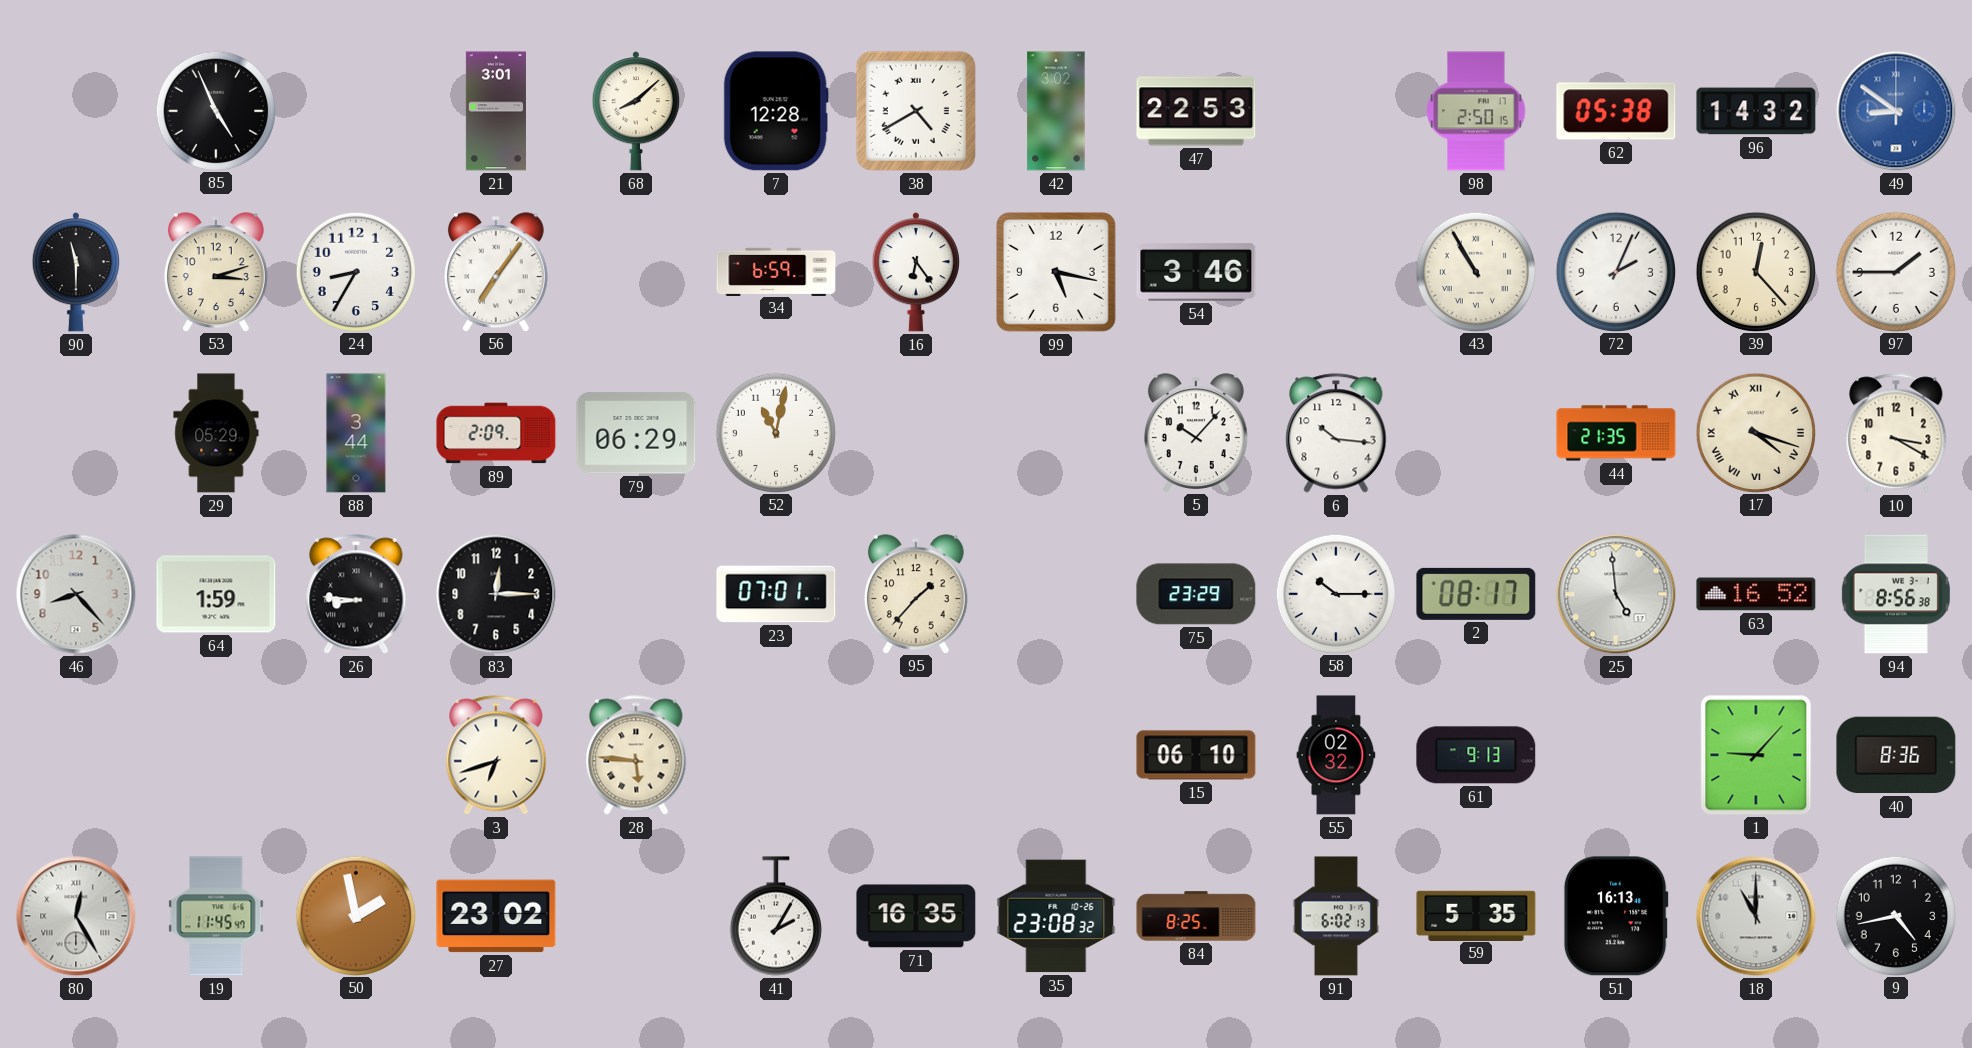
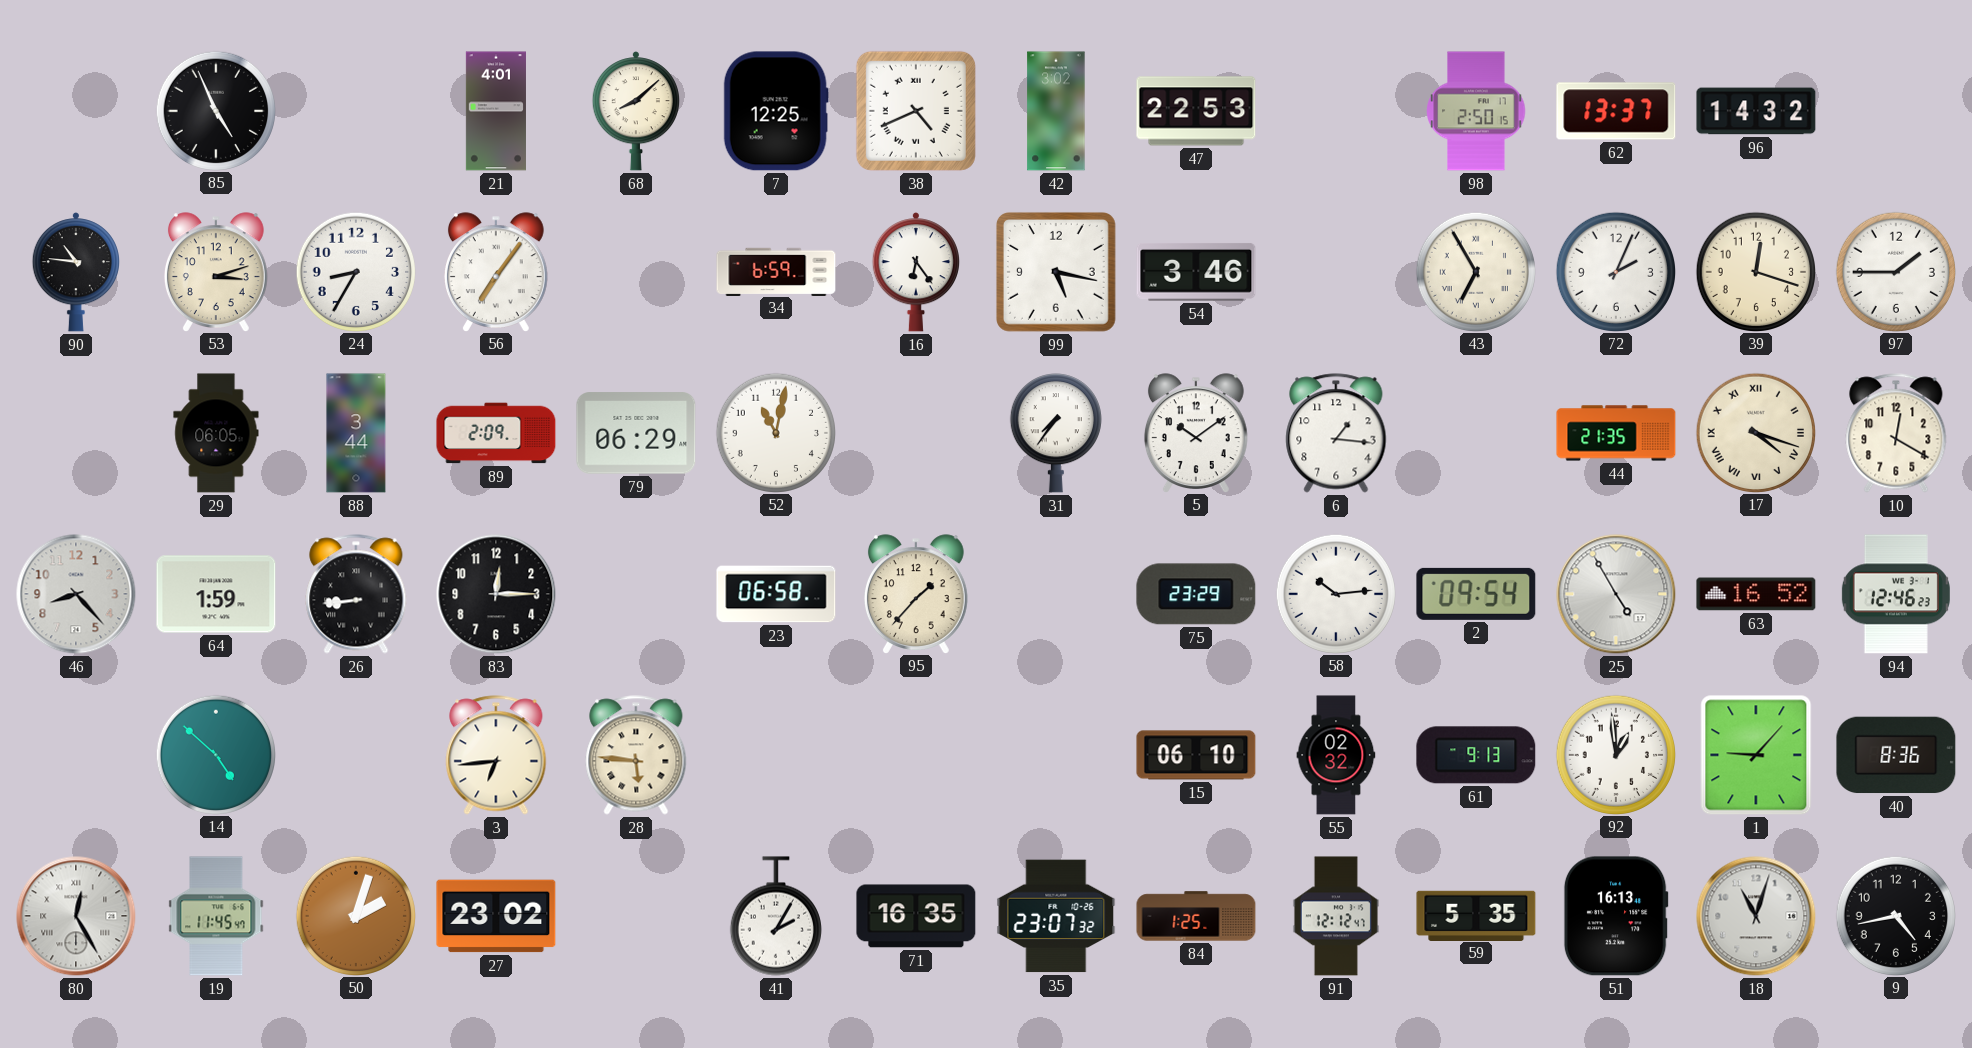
21: 3:01 -> 4:01
7: 12:28 -> 12:25
38: 4:40 -> 4:41
62: 05:38 -> 13:37
49: 8:51 -> none
90: 11:30 -> 10:46
43: 10:55 -> 6:55
39: 12:23 -> 12:18
29: 05:29 -> 06:05
31: none -> 7:36
5: 10:07 -> 10:09
6: 10:16 -> 1:16
10: 3:20 -> 12:20
26: 8:46 -> 8:44
23: 07:01 -> 06:58
58: 10:15 -> 10:14
2: 08:17 -> 09:54
25: 4:59 -> 4:55
94: 8:56 -> 12:46
14: none -> 4:52
3: 6:42 -> 6:44
92: none -> 12:59
50: 1:58 -> 2:03
35: 23:08 -> 23:07
84: 8:25 -> 1:25
91: 6:02 -> 12:12
18: 11:00 -> 11:03
